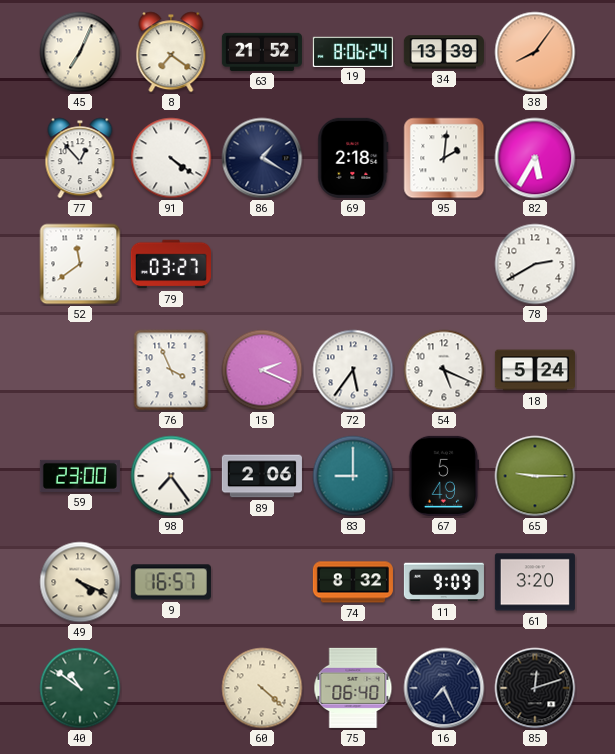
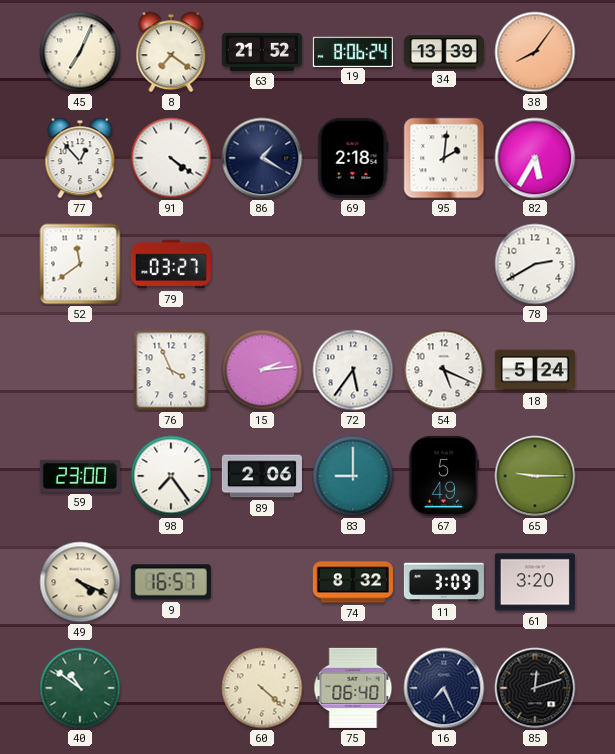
15: 2:19 -> 2:14
11: 9:09 -> 3:09
